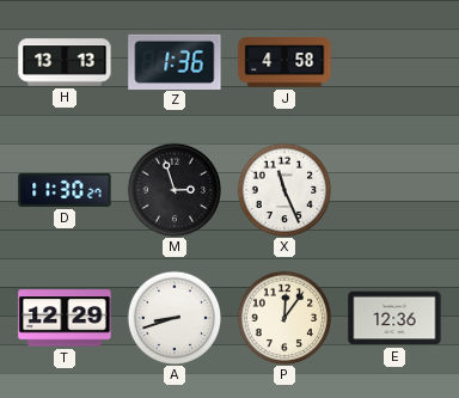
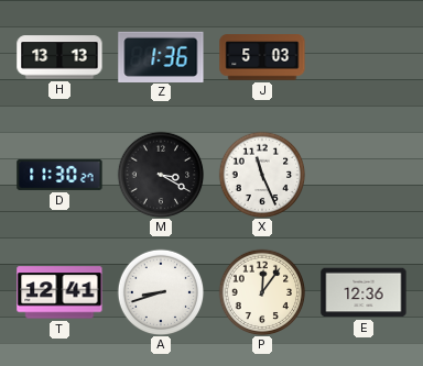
J: 4:58 -> 5:03
M: 2:57 -> 3:20
T: 12:29 -> 12:41
